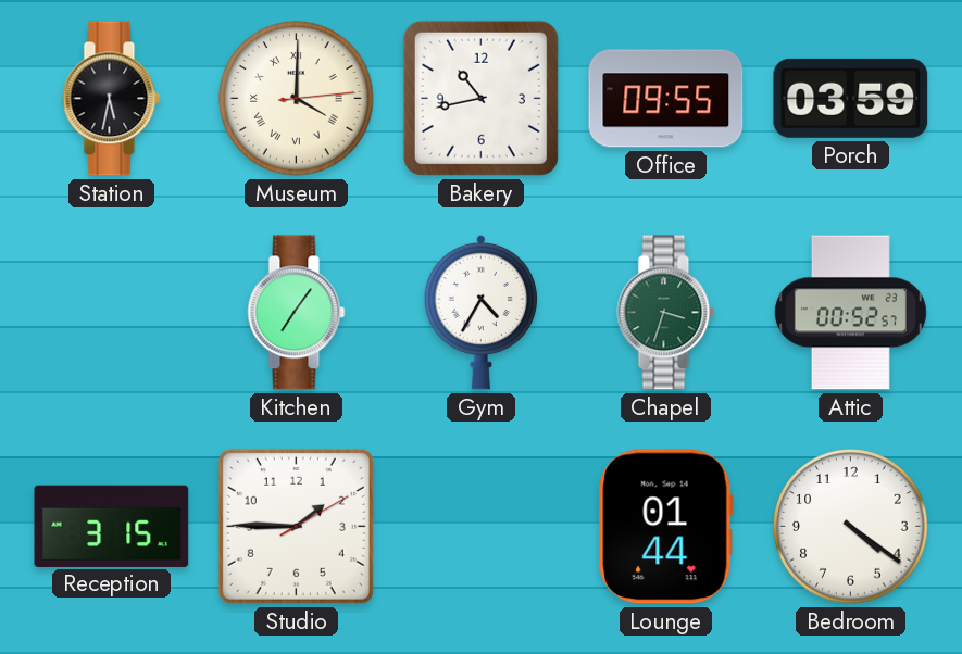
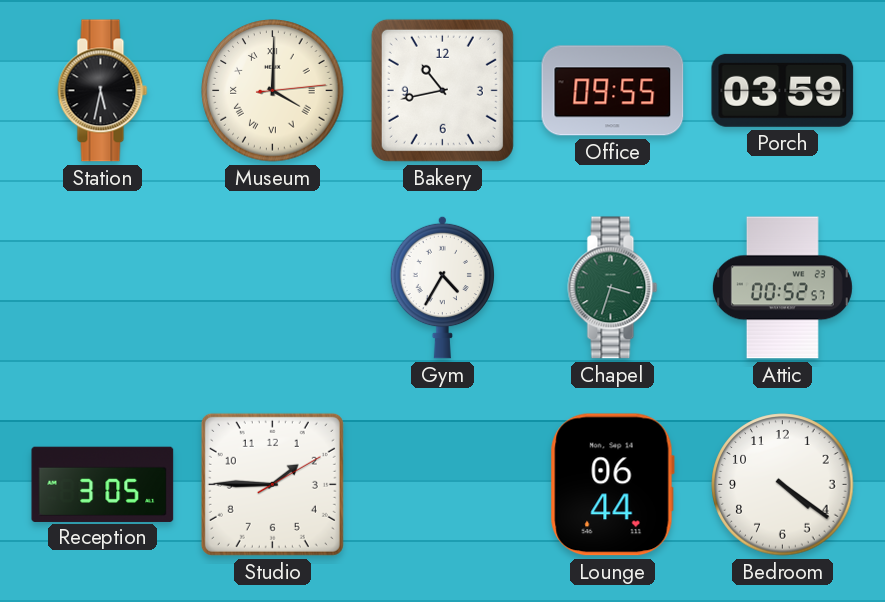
Kitchen: 7:06 -> none
Reception: 3:15 -> 3:05
Lounge: 01:44 -> 06:44
